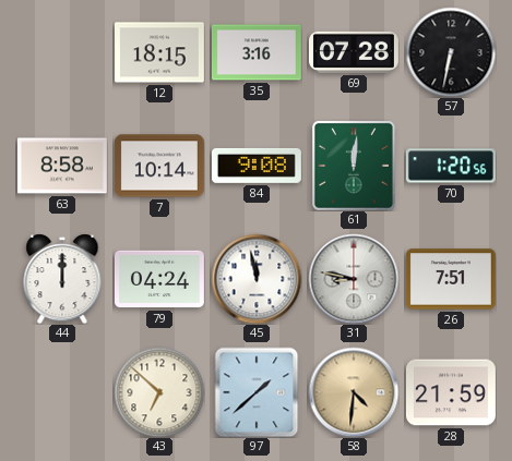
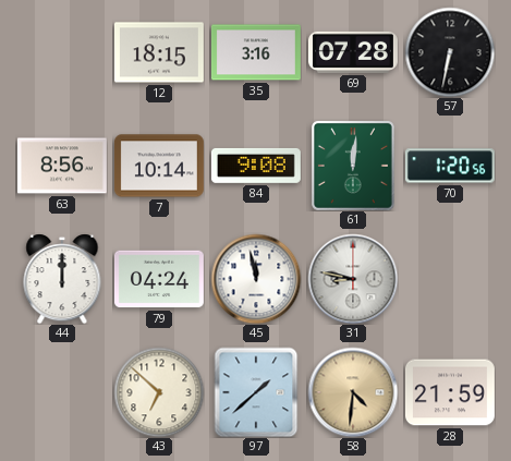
63: 8:58 -> 8:56
26: 7:51 -> none
